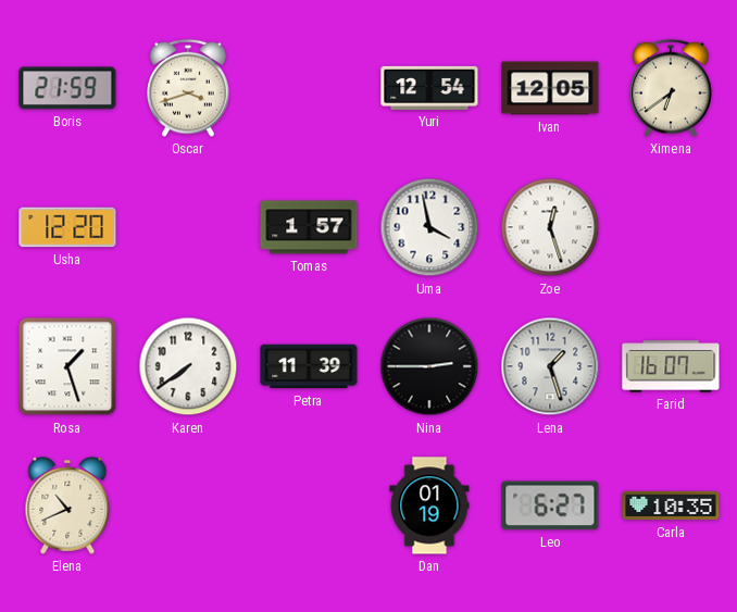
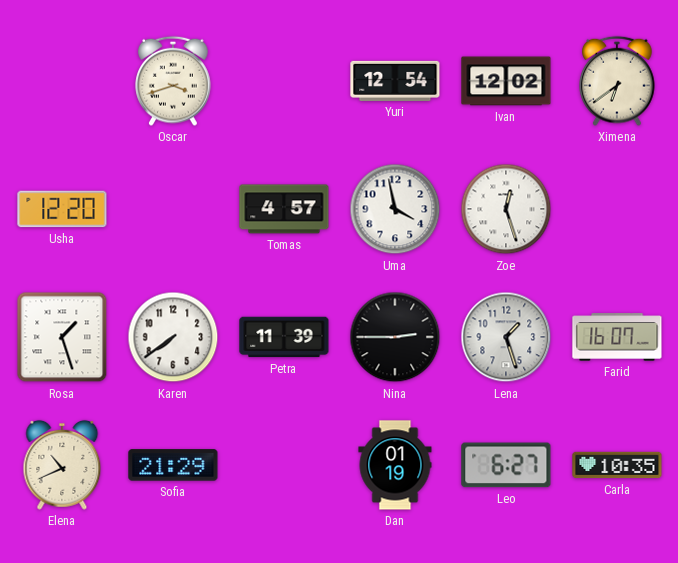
Boris: 21:59 -> none
Ivan: 12:05 -> 12:02
Tomas: 1:57 -> 4:57
Sofia: none -> 21:29
